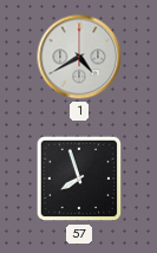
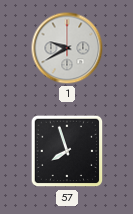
1: 4:40 -> 9:40
